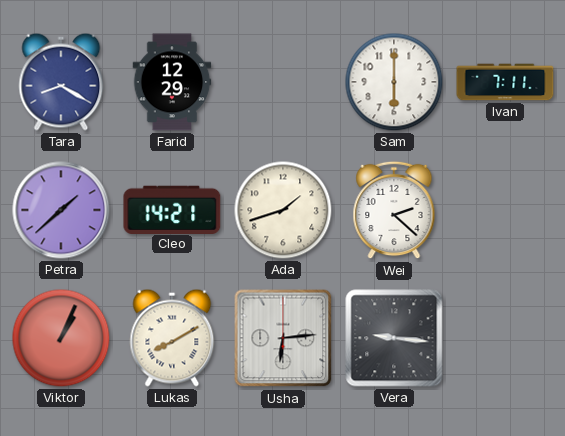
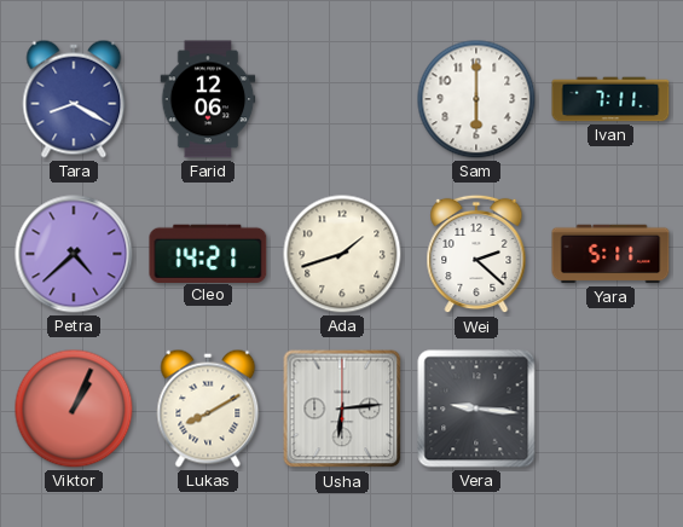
Farid: 12:29 -> 12:06
Petra: 1:38 -> 4:38
Yara: none -> 5:11
